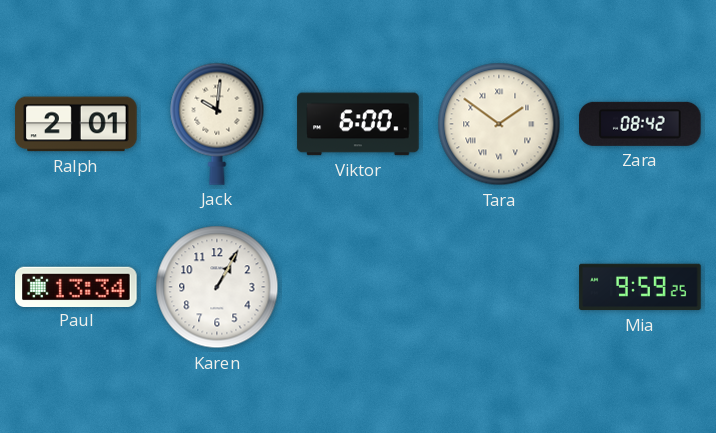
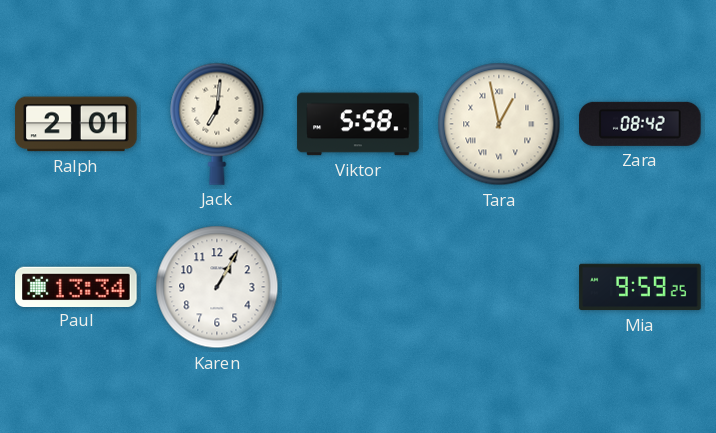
Jack: 10:01 -> 7:01
Viktor: 6:00 -> 5:58
Tara: 1:51 -> 12:58
